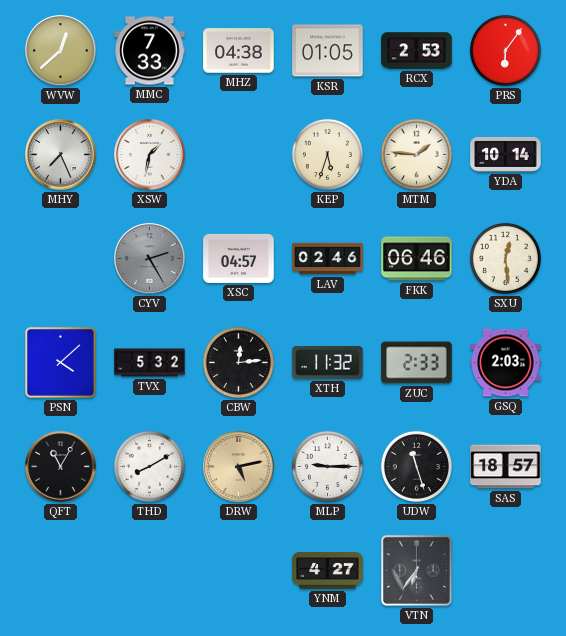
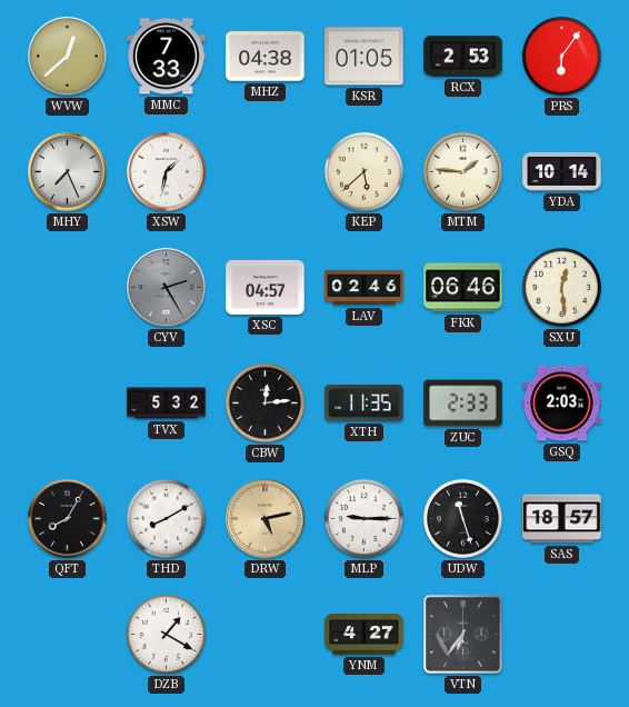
KEP: 5:33 -> 5:38
PSN: 4:08 -> none
XTH: 11:32 -> 11:35
QFT: 11:05 -> 8:05
DZB: none -> 1:20
